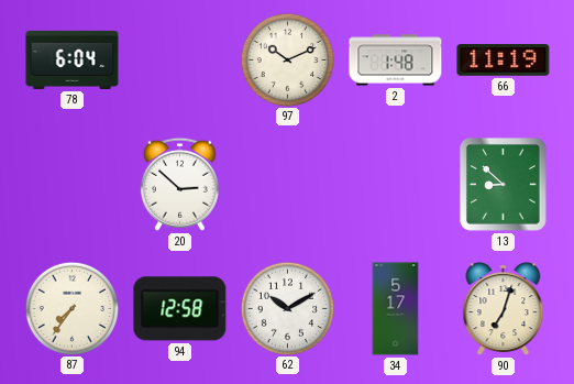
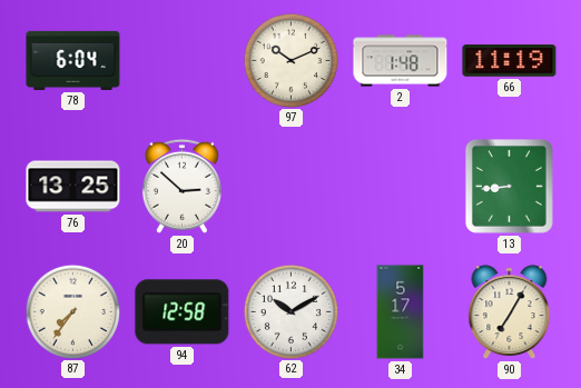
76: none -> 13:25
13: 8:52 -> 8:44
90: 7:03 -> 7:05
